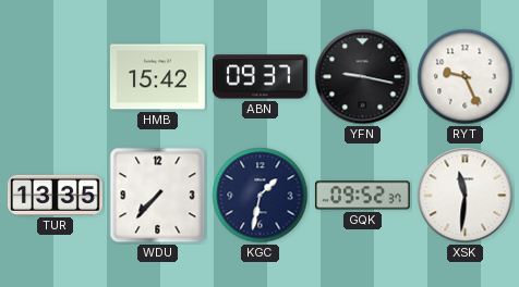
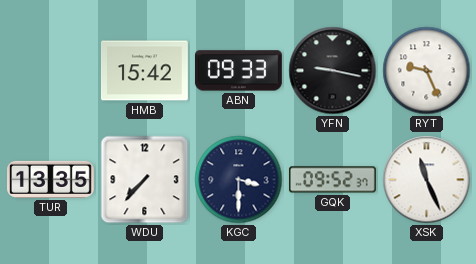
ABN: 09:37 -> 09:33
KGC: 1:32 -> 3:30
XSK: 11:31 -> 11:26
